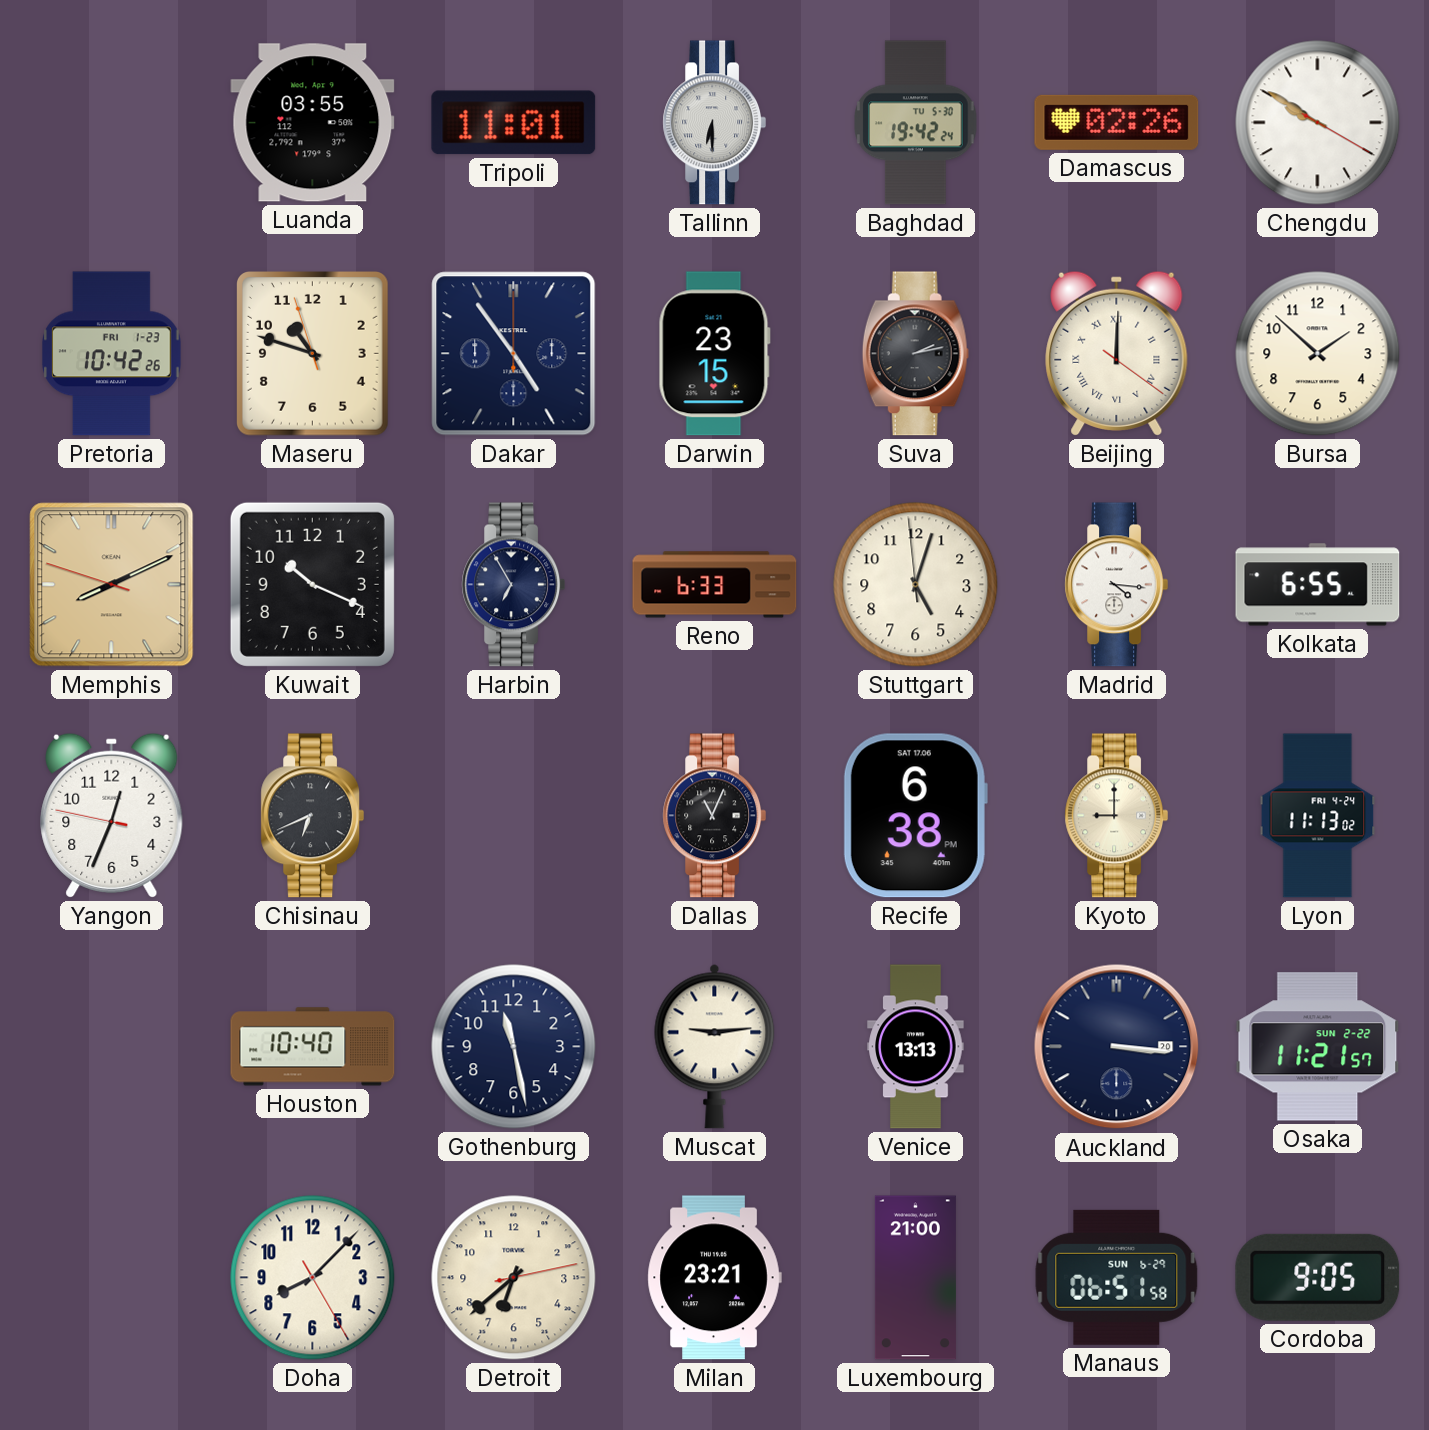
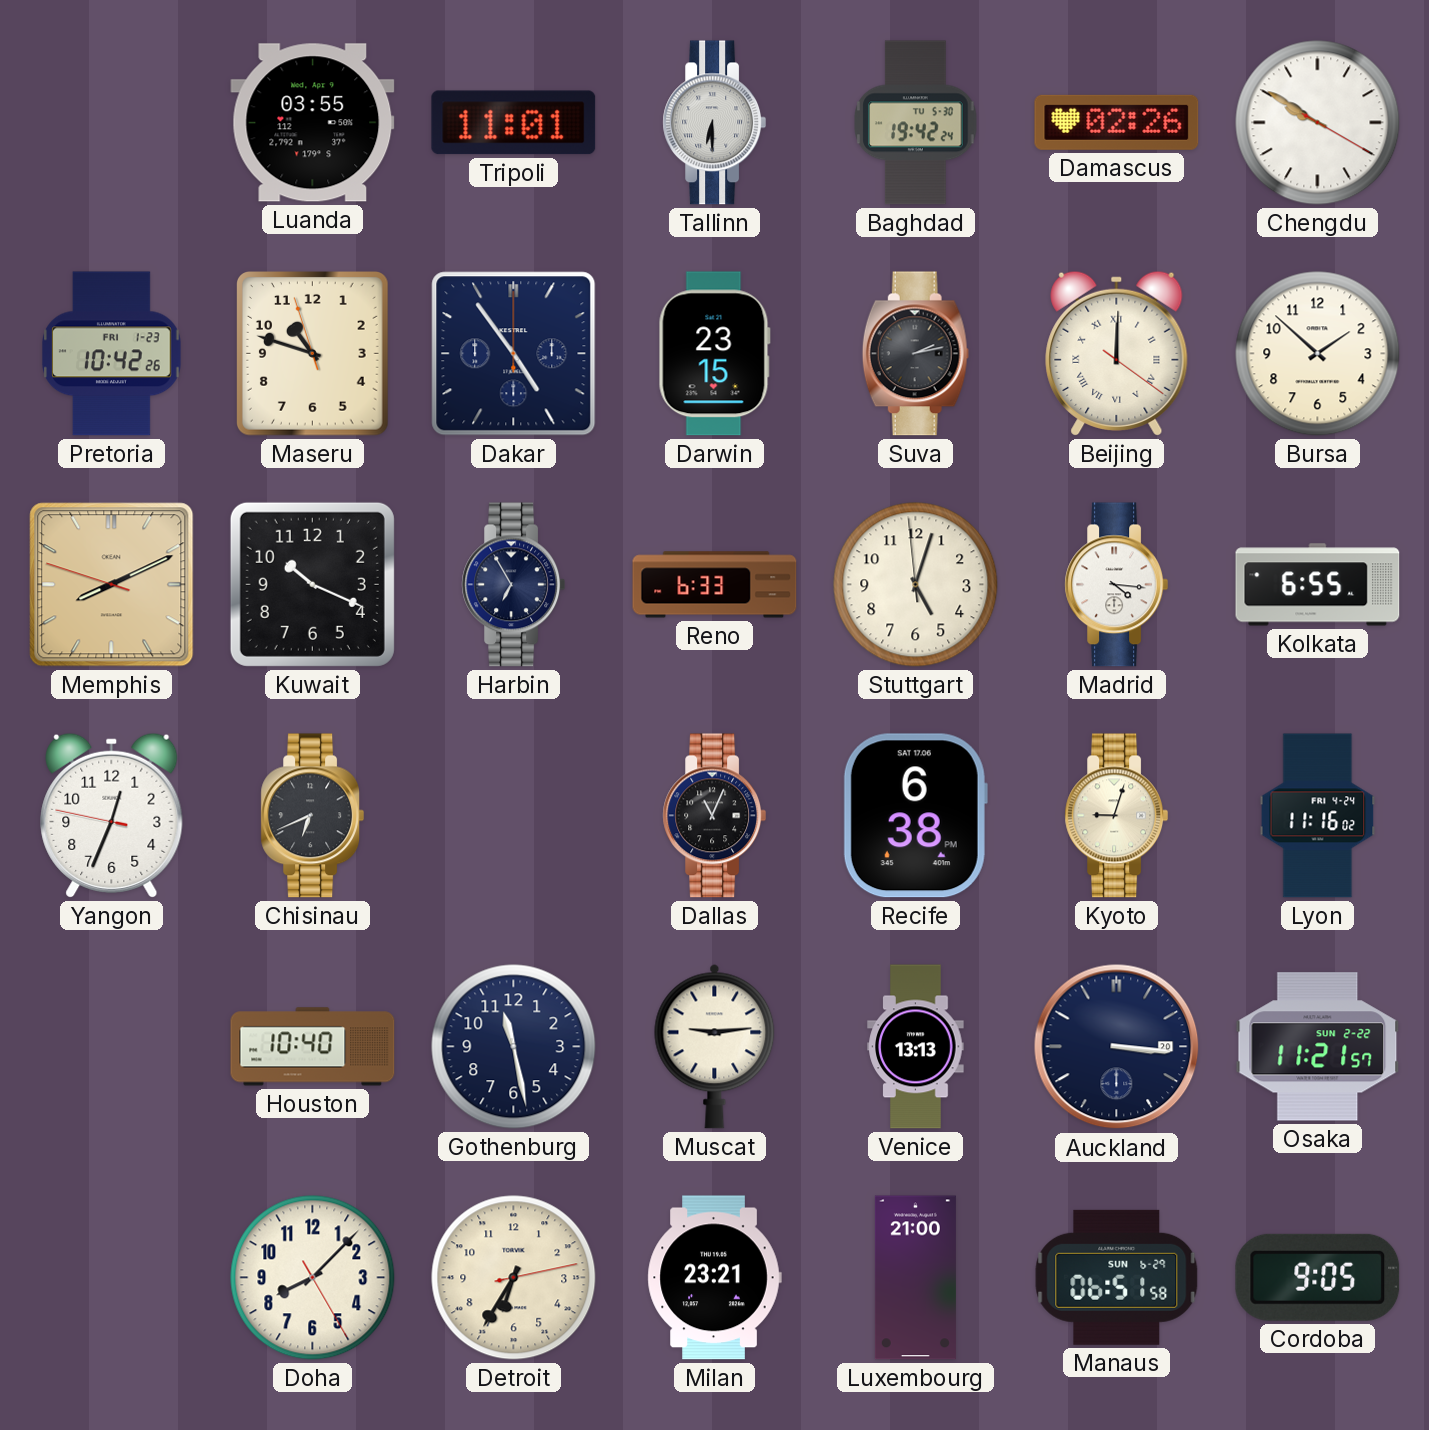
Kyoto: 9:00 -> 9:03
Lyon: 11:13 -> 11:16
Detroit: 6:38 -> 6:35
